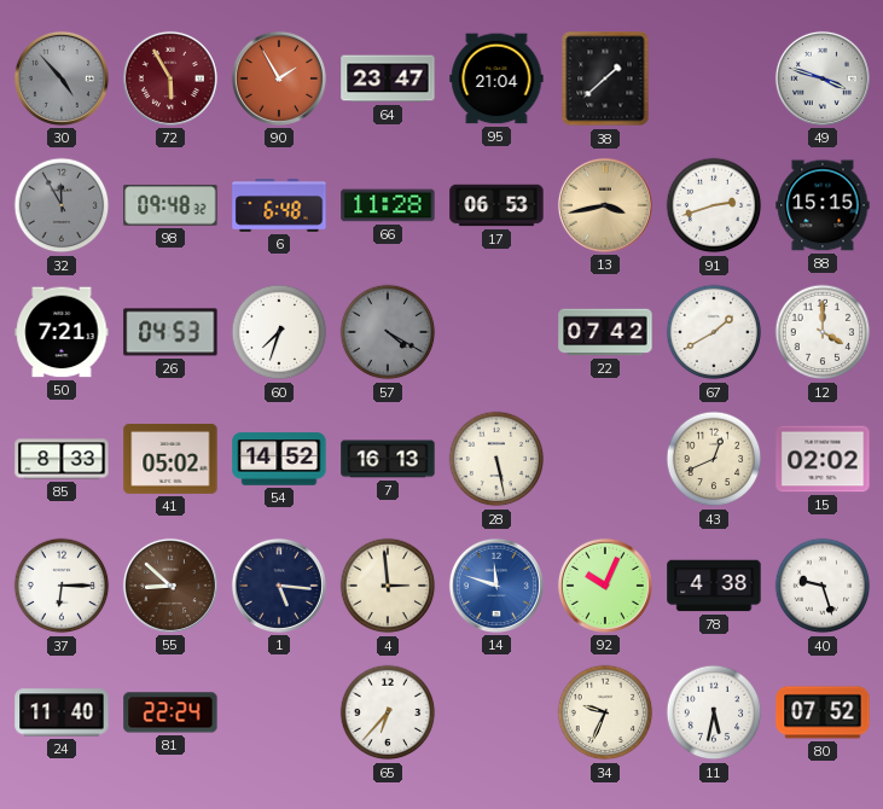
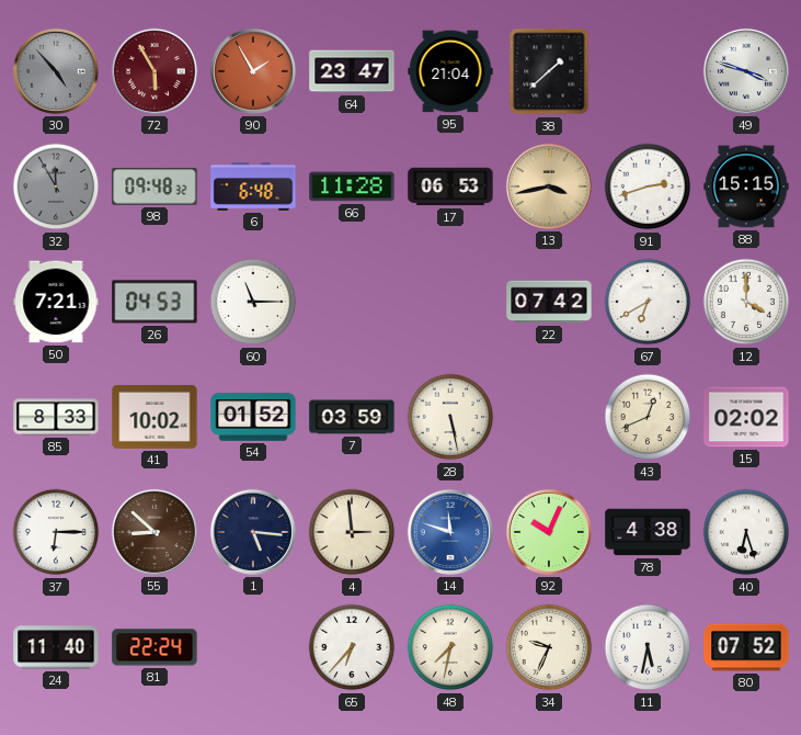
60: 7:33 -> 11:15
57: 4:20 -> none
67: 1:40 -> 6:40
41: 05:02 -> 10:02
54: 14:52 -> 01:52
7: 16:13 -> 03:59
40: 9:27 -> 6:27
48: none -> 7:32
